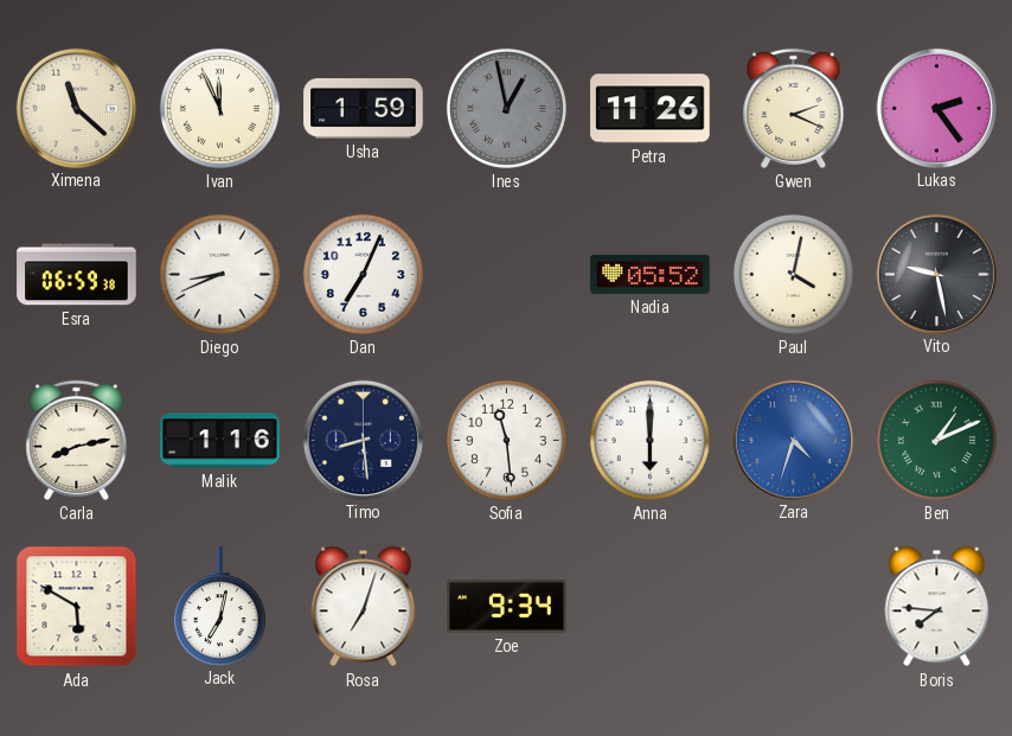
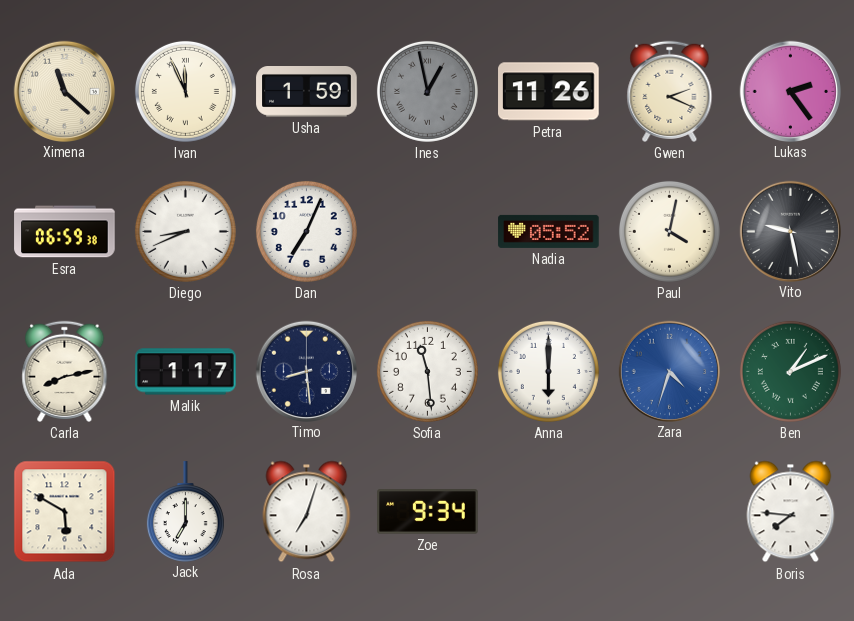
Malik: 1:16 -> 1:17
Jack: 7:02 -> 7:00
